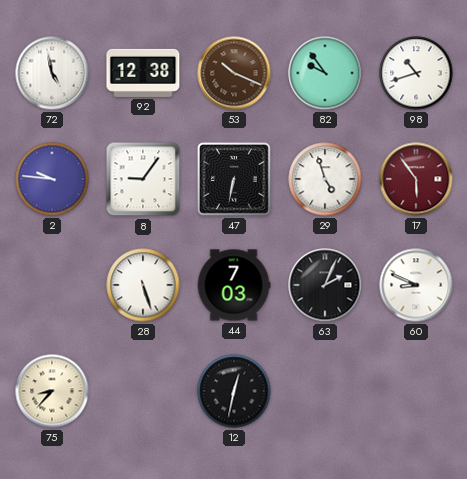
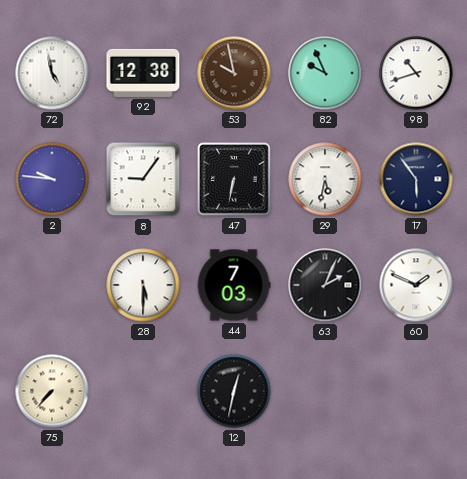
53: 10:19 -> 9:58
82: 9:54 -> 9:56
29: 4:57 -> 5:32
17 dial: burgundy -> navy
28: 5:27 -> 5:30
60: 8:49 -> 1:49
75: 8:37 -> 7:37
